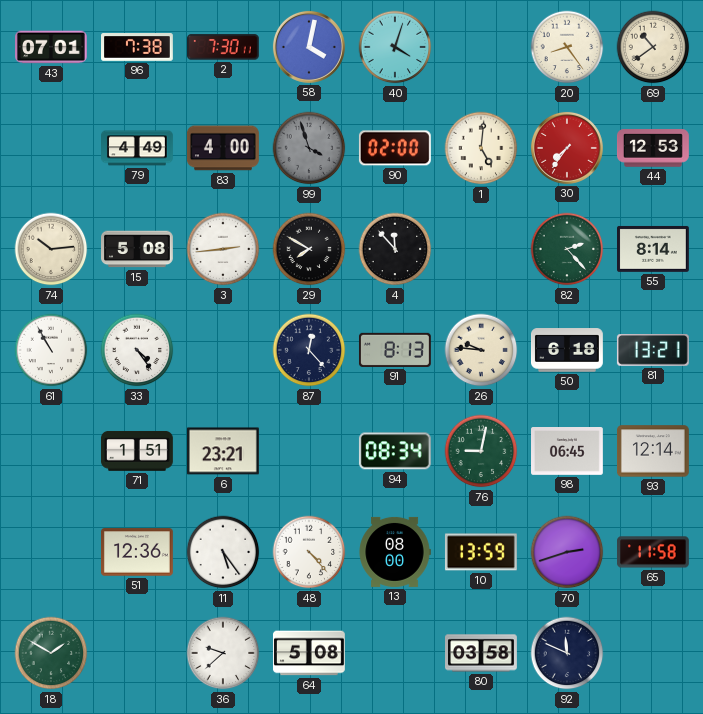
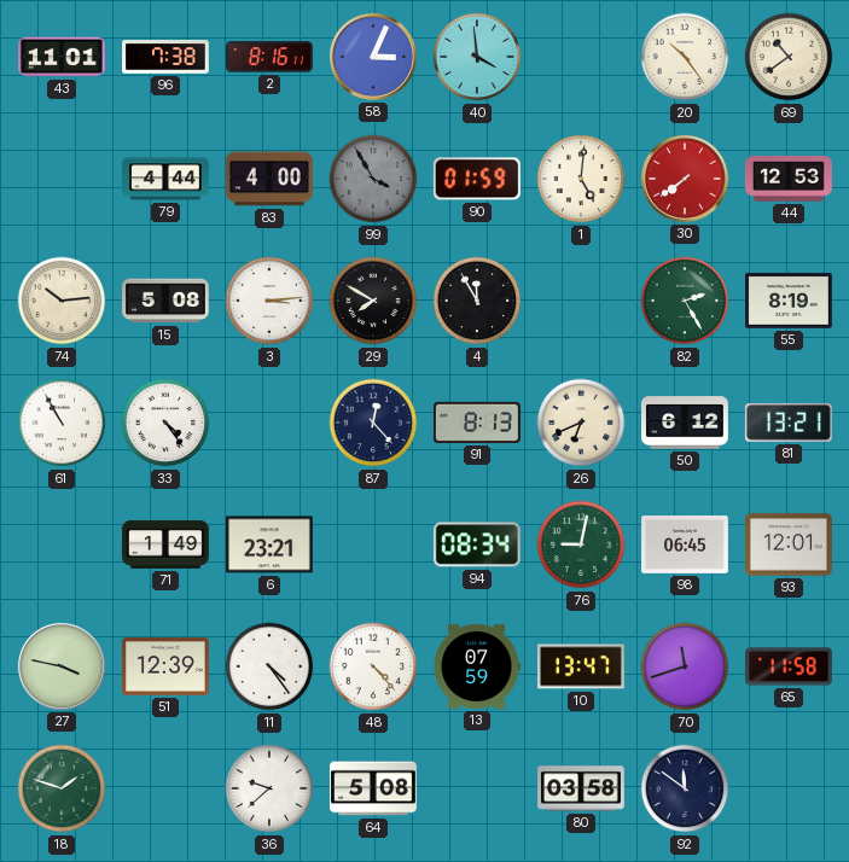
43: 07:01 -> 11:01
2: 7:30 -> 8:16
58: 4:02 -> 3:04
40: 4:03 -> 3:59
20: 8:24 -> 10:24
79: 4:49 -> 4:44
99: 3:57 -> 3:55
90: 02:00 -> 01:59
30: 7:36 -> 7:39
3: 2:44 -> 3:14
4: 11:53 -> 11:55
82: 2:23 -> 2:25
55: 8:14 -> 8:19
26: 9:46 -> 6:41
50: 6:18 -> 6:12
71: 1:51 -> 1:49
93: 12:14 -> 12:01
27: none -> 3:47
51: 12:36 -> 12:39
11: 5:24 -> 4:24
13: 08:00 -> 07:59
10: 13:59 -> 13:47
70: 2:42 -> 11:42
18: 1:50 -> 1:48
92: 11:49 -> 11:51
